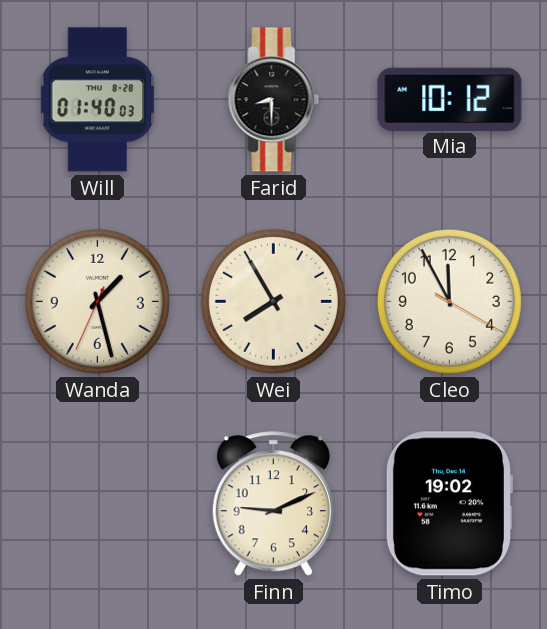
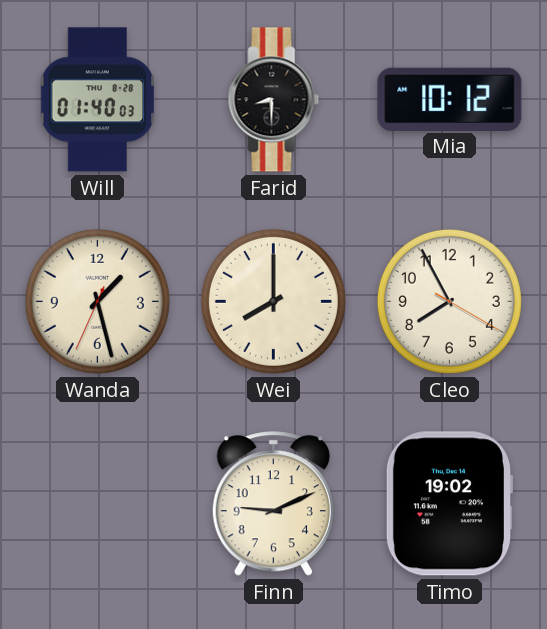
Wei: 7:55 -> 8:00
Cleo: 11:55 -> 7:55
